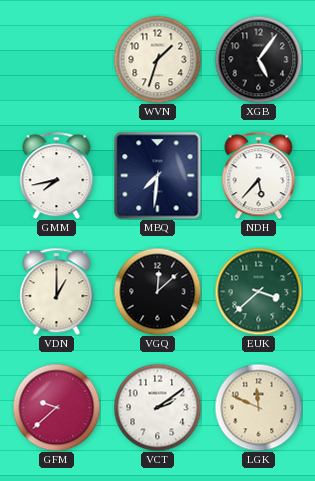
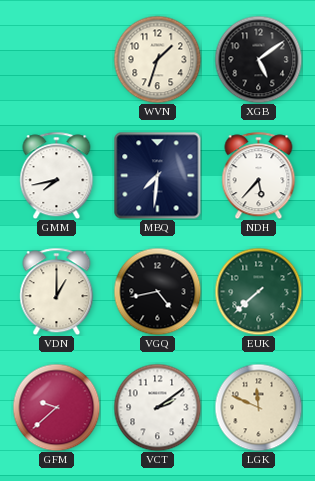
XGB: 5:06 -> 5:09
VGQ: 12:08 -> 4:43
EUK: 3:38 -> 7:38
